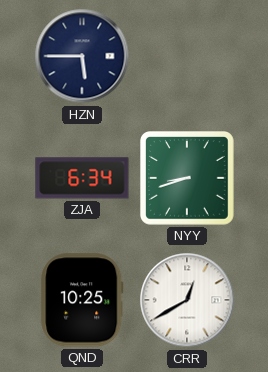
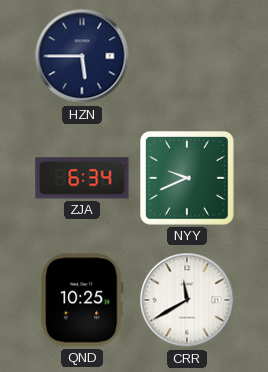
NYY: 8:42 -> 9:41
CRR: 12:40 -> 11:40
